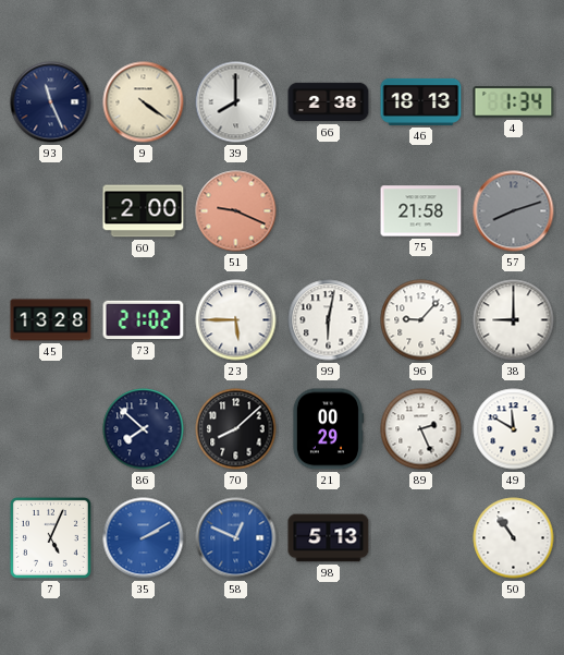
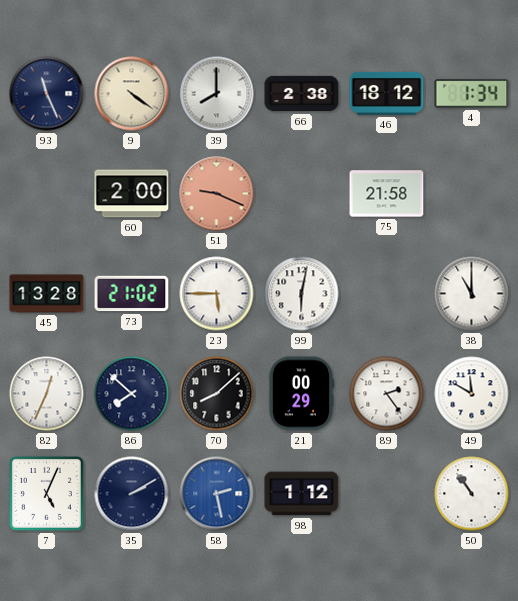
46: 18:13 -> 18:12
57: 8:12 -> none
96: 9:07 -> none
38: 9:00 -> 11:00
82: none -> 12:34
89: 2:26 -> 2:24
35 dial: blue -> navy
58: 12:49 -> 2:28
98: 5:13 -> 1:12
